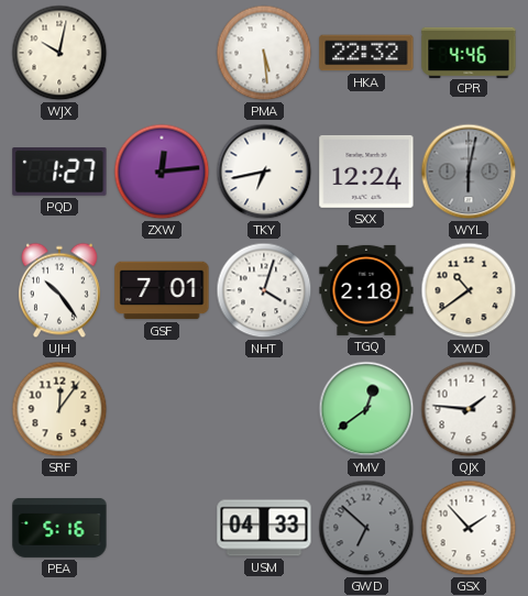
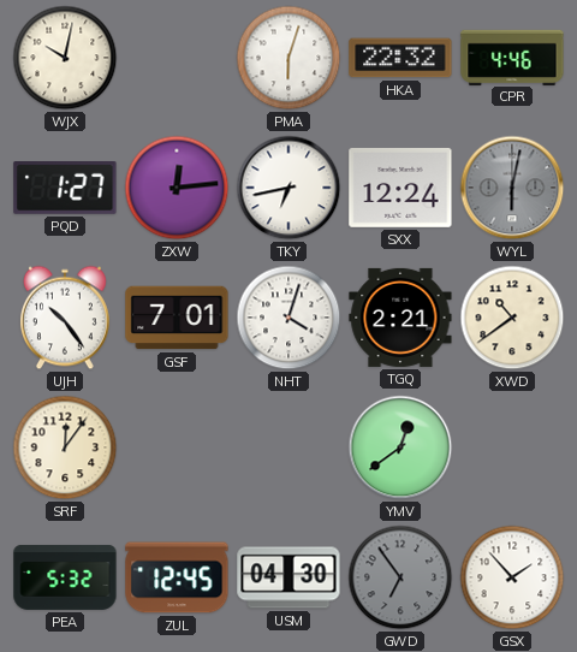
PMA: 5:29 -> 6:03
TGQ: 2:18 -> 2:21
QJX: 1:46 -> none
PEA: 5:16 -> 5:32
ZUL: none -> 12:45
USM: 04:33 -> 04:30
GWD: 6:52 -> 6:54
